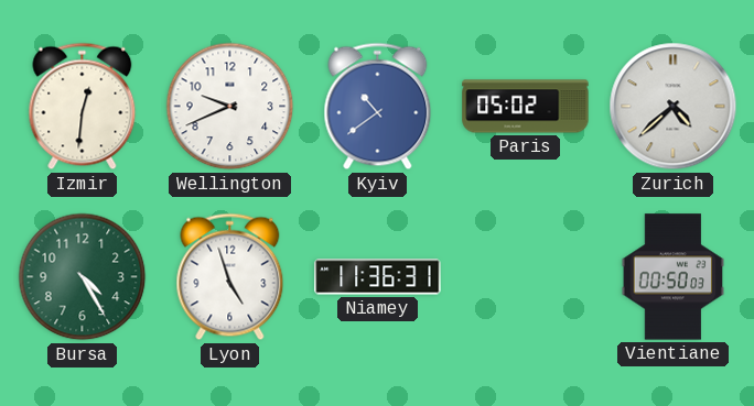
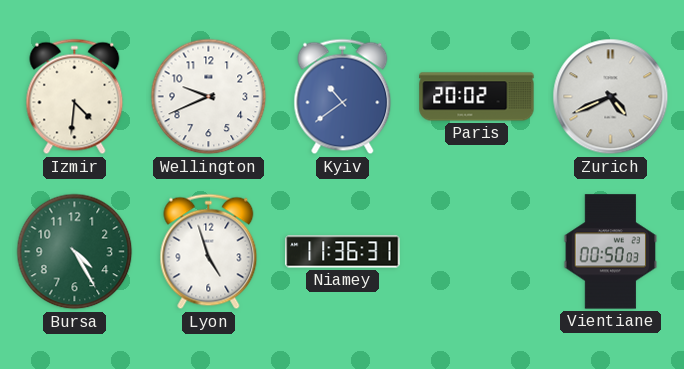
Izmir: 12:31 -> 4:31
Paris: 05:02 -> 20:02
Zurich: 4:38 -> 4:41
